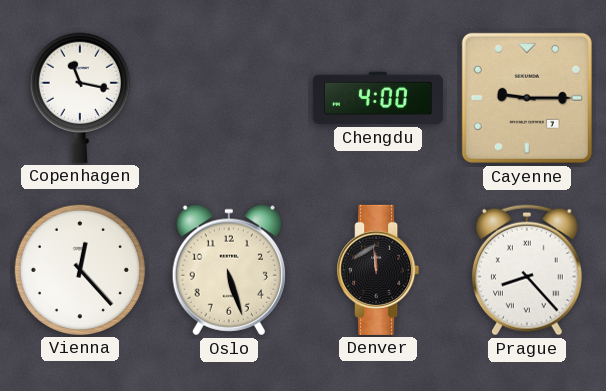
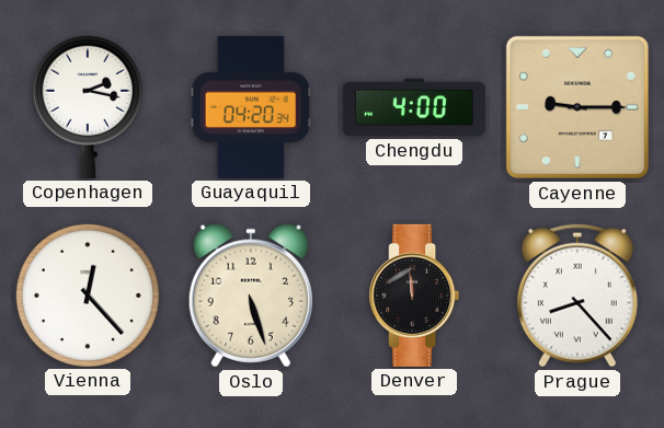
Copenhagen: 11:17 -> 2:17
Guayaquil: none -> 04:20
